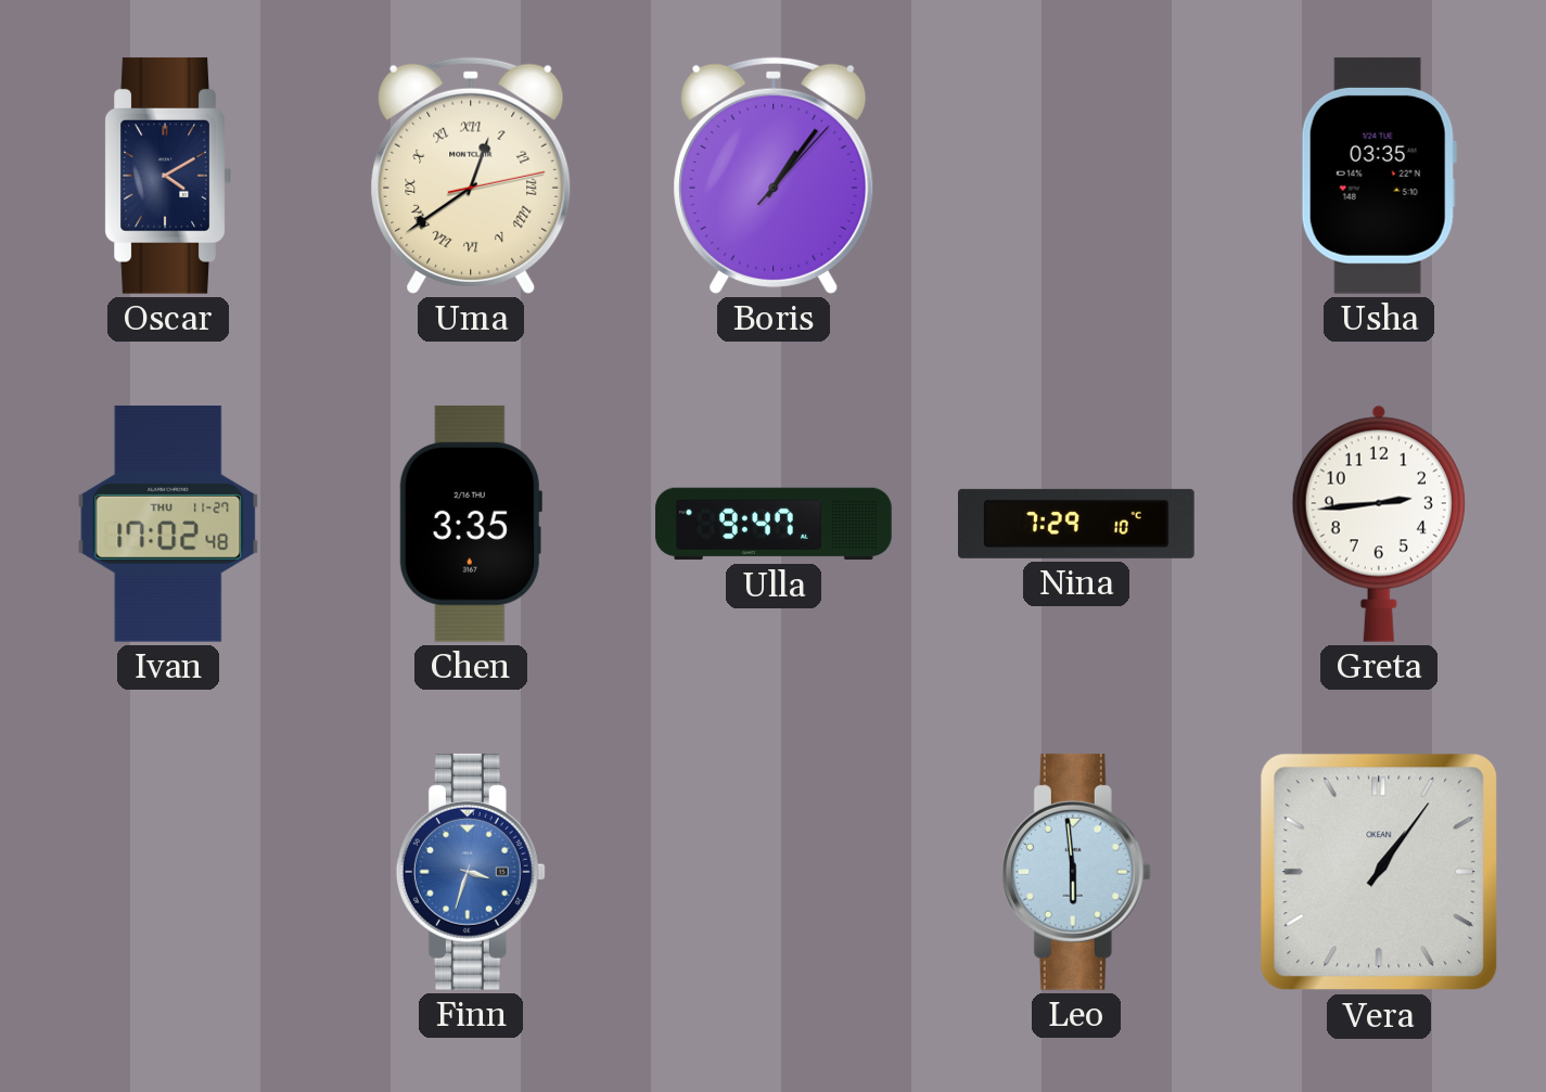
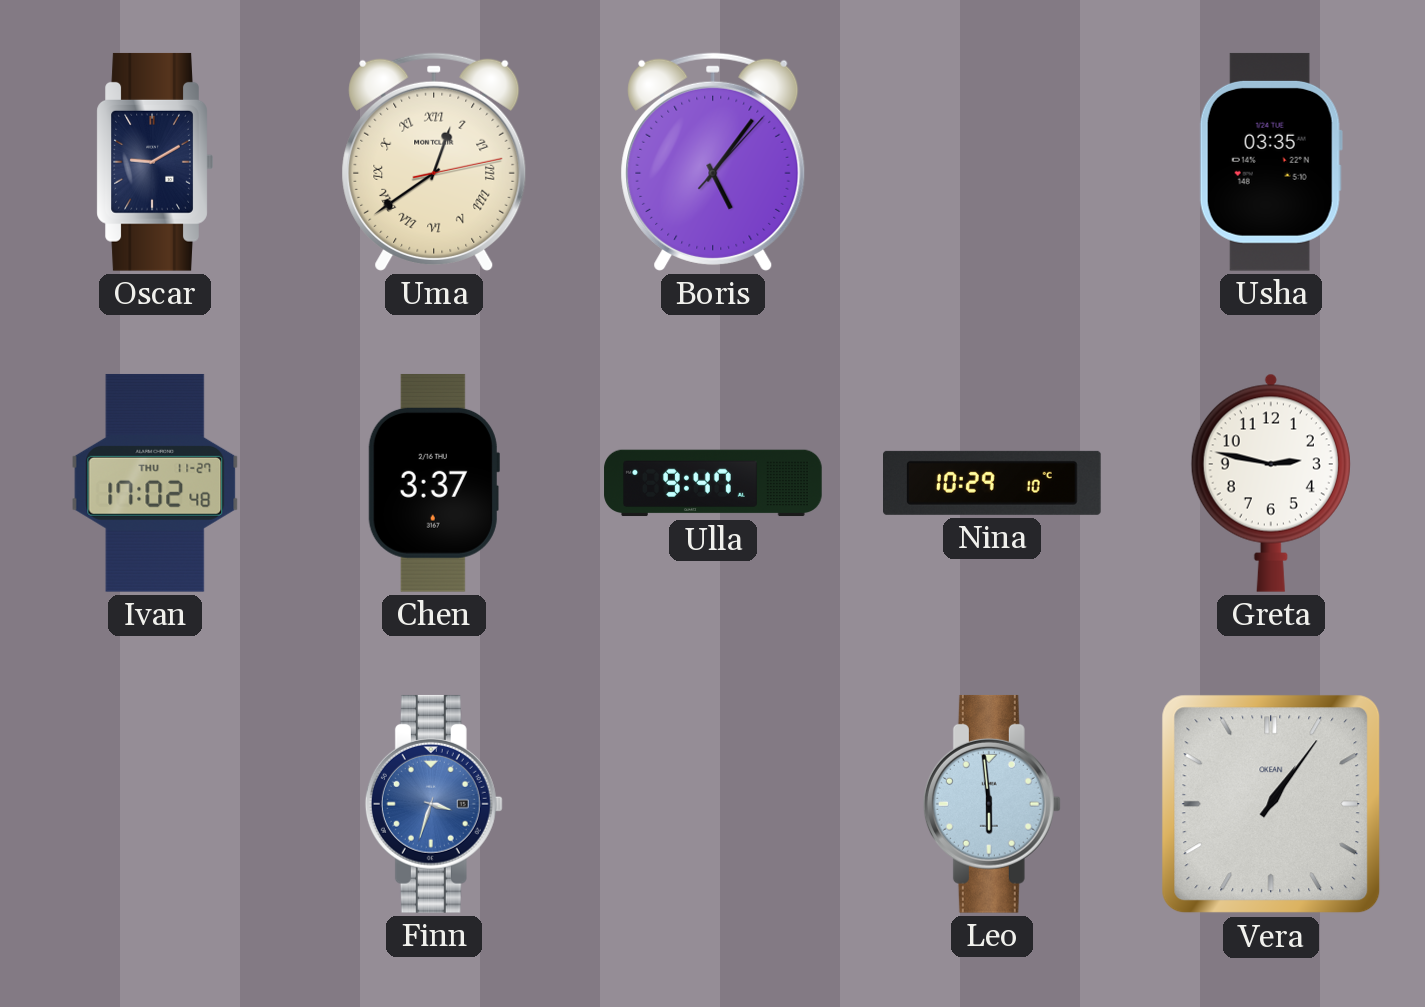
Oscar: 4:10 -> 9:10
Boris: 1:06 -> 5:06
Chen: 3:35 -> 3:37
Nina: 7:29 -> 10:29
Greta: 2:44 -> 2:47
